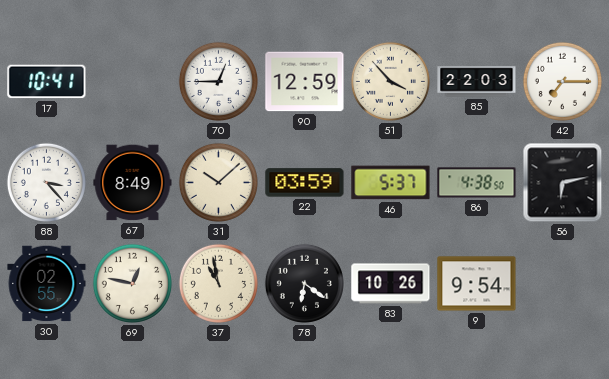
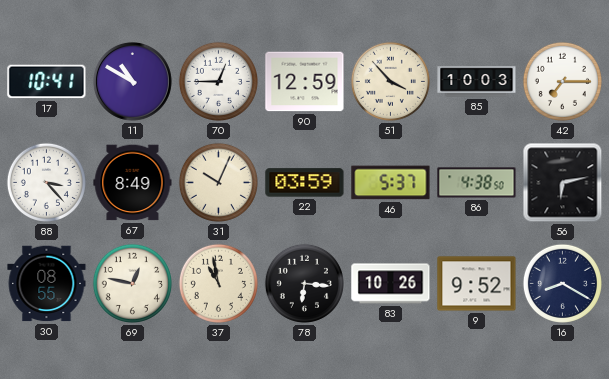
11: none -> 10:50
85: 22:03 -> 10:03
31: 10:08 -> 10:04
30: 02:55 -> 08:55
78: 6:21 -> 6:16
9: 9:54 -> 9:52
16: none -> 8:20
